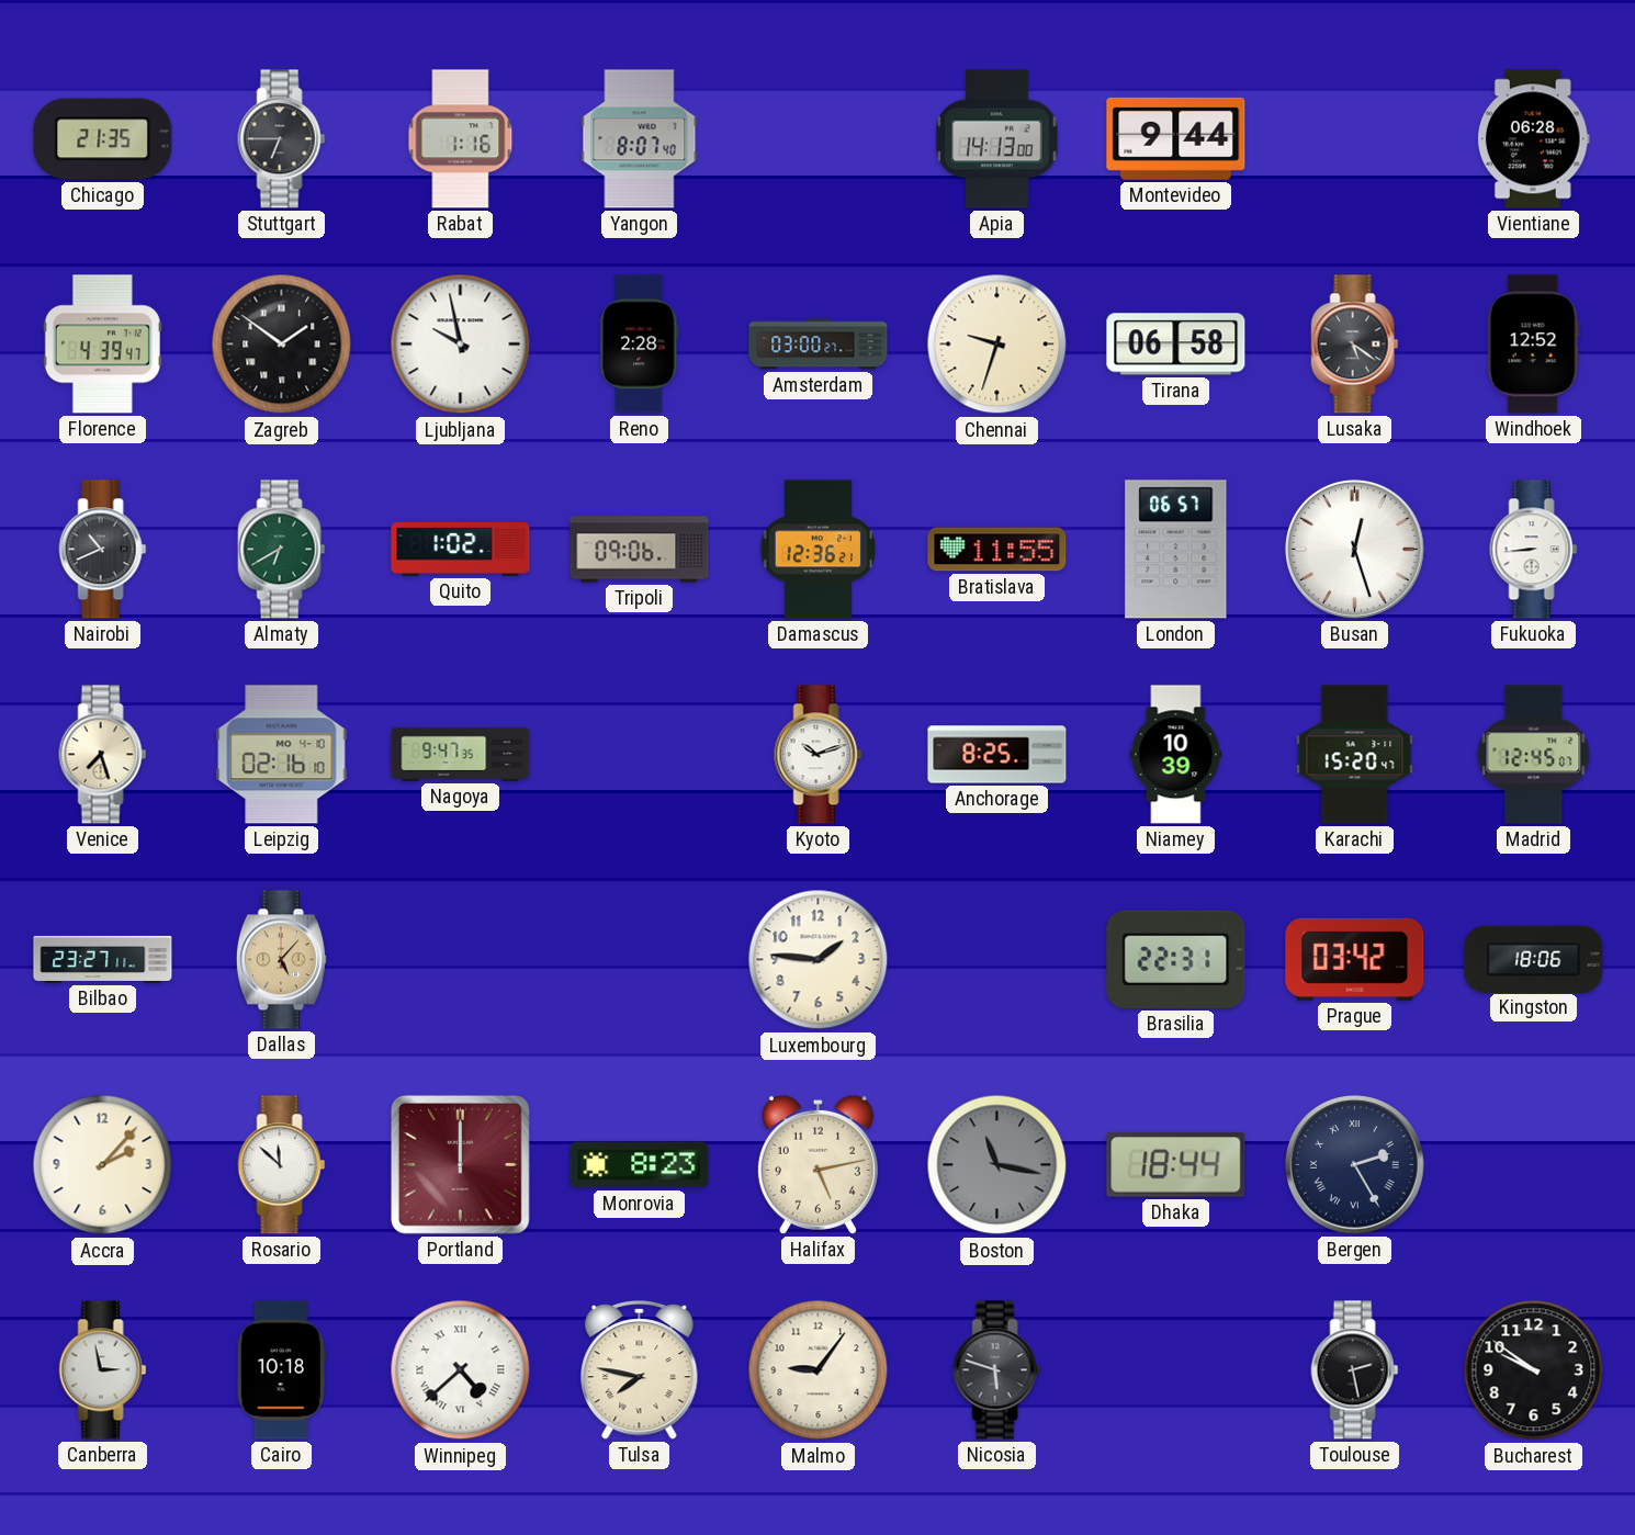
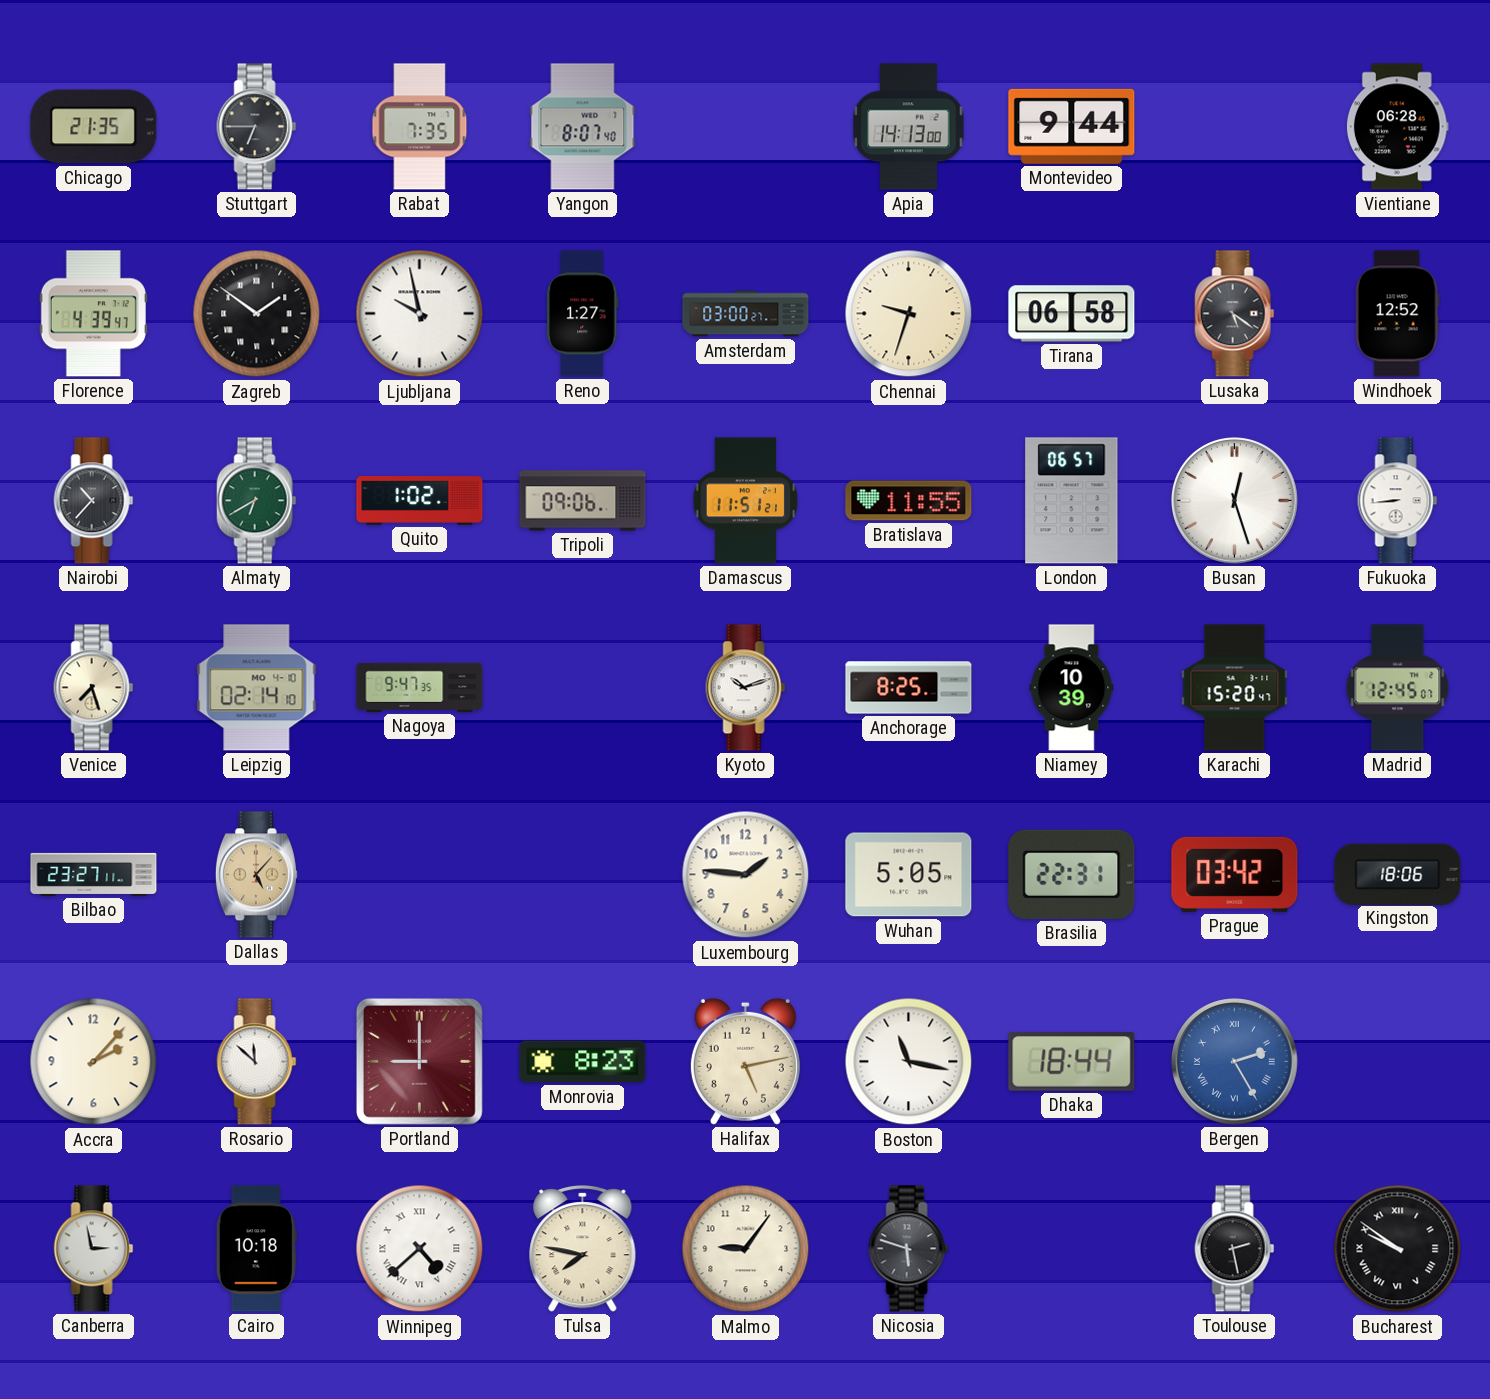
Rabat: 1:16 -> 7:35
Reno: 2:28 -> 1:27
Nairobi: 10:41 -> 10:37
Damascus: 12:36 -> 11:51
Leipzig: 02:16 -> 02:14
Wuhan: none -> 5:05
Portland: 12:00 -> 9:00
Boston dial: grey -> white
Bergen dial: navy -> blue
Bucharest numerals: Arabic -> Roman
